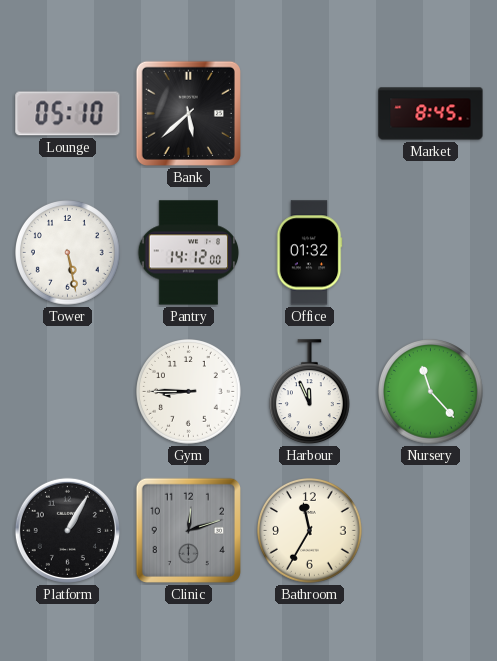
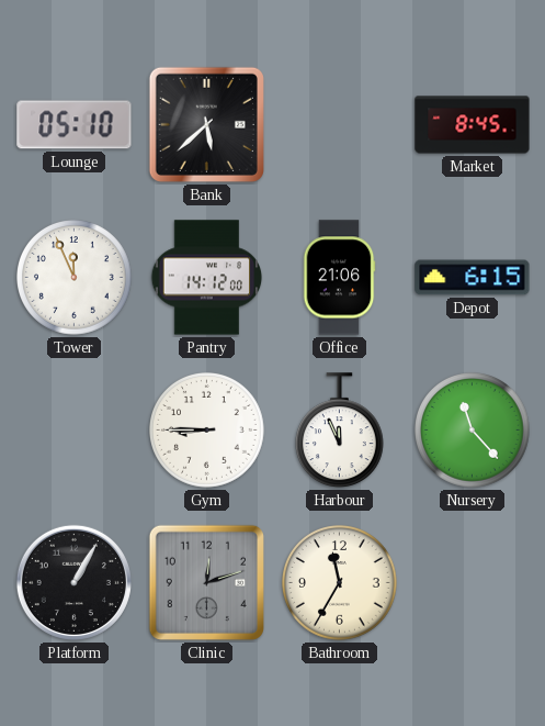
Tower: 5:28 -> 11:56
Office: 01:32 -> 21:06
Depot: none -> 6:15
